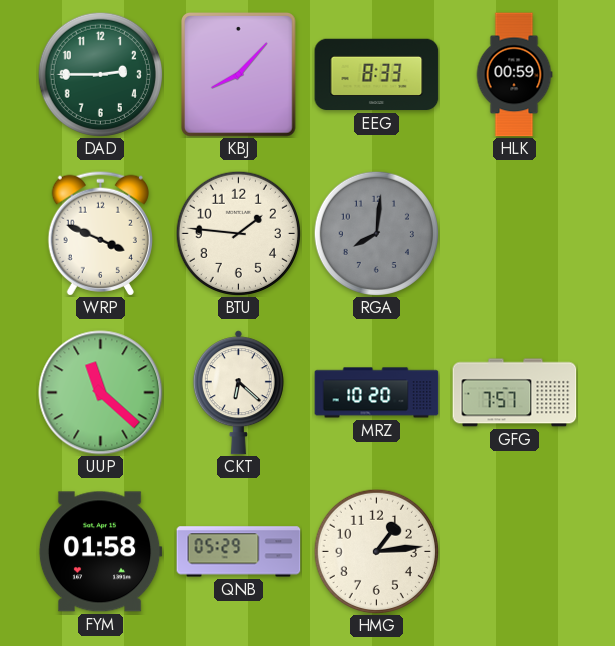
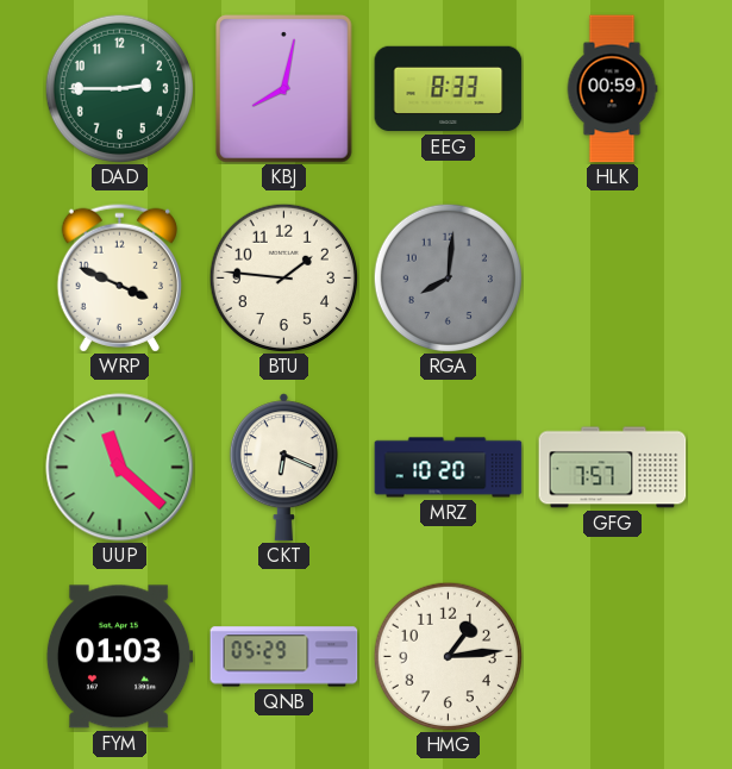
KBJ: 8:07 -> 8:02
CKT: 6:22 -> 6:19
FYM: 01:58 -> 01:03
